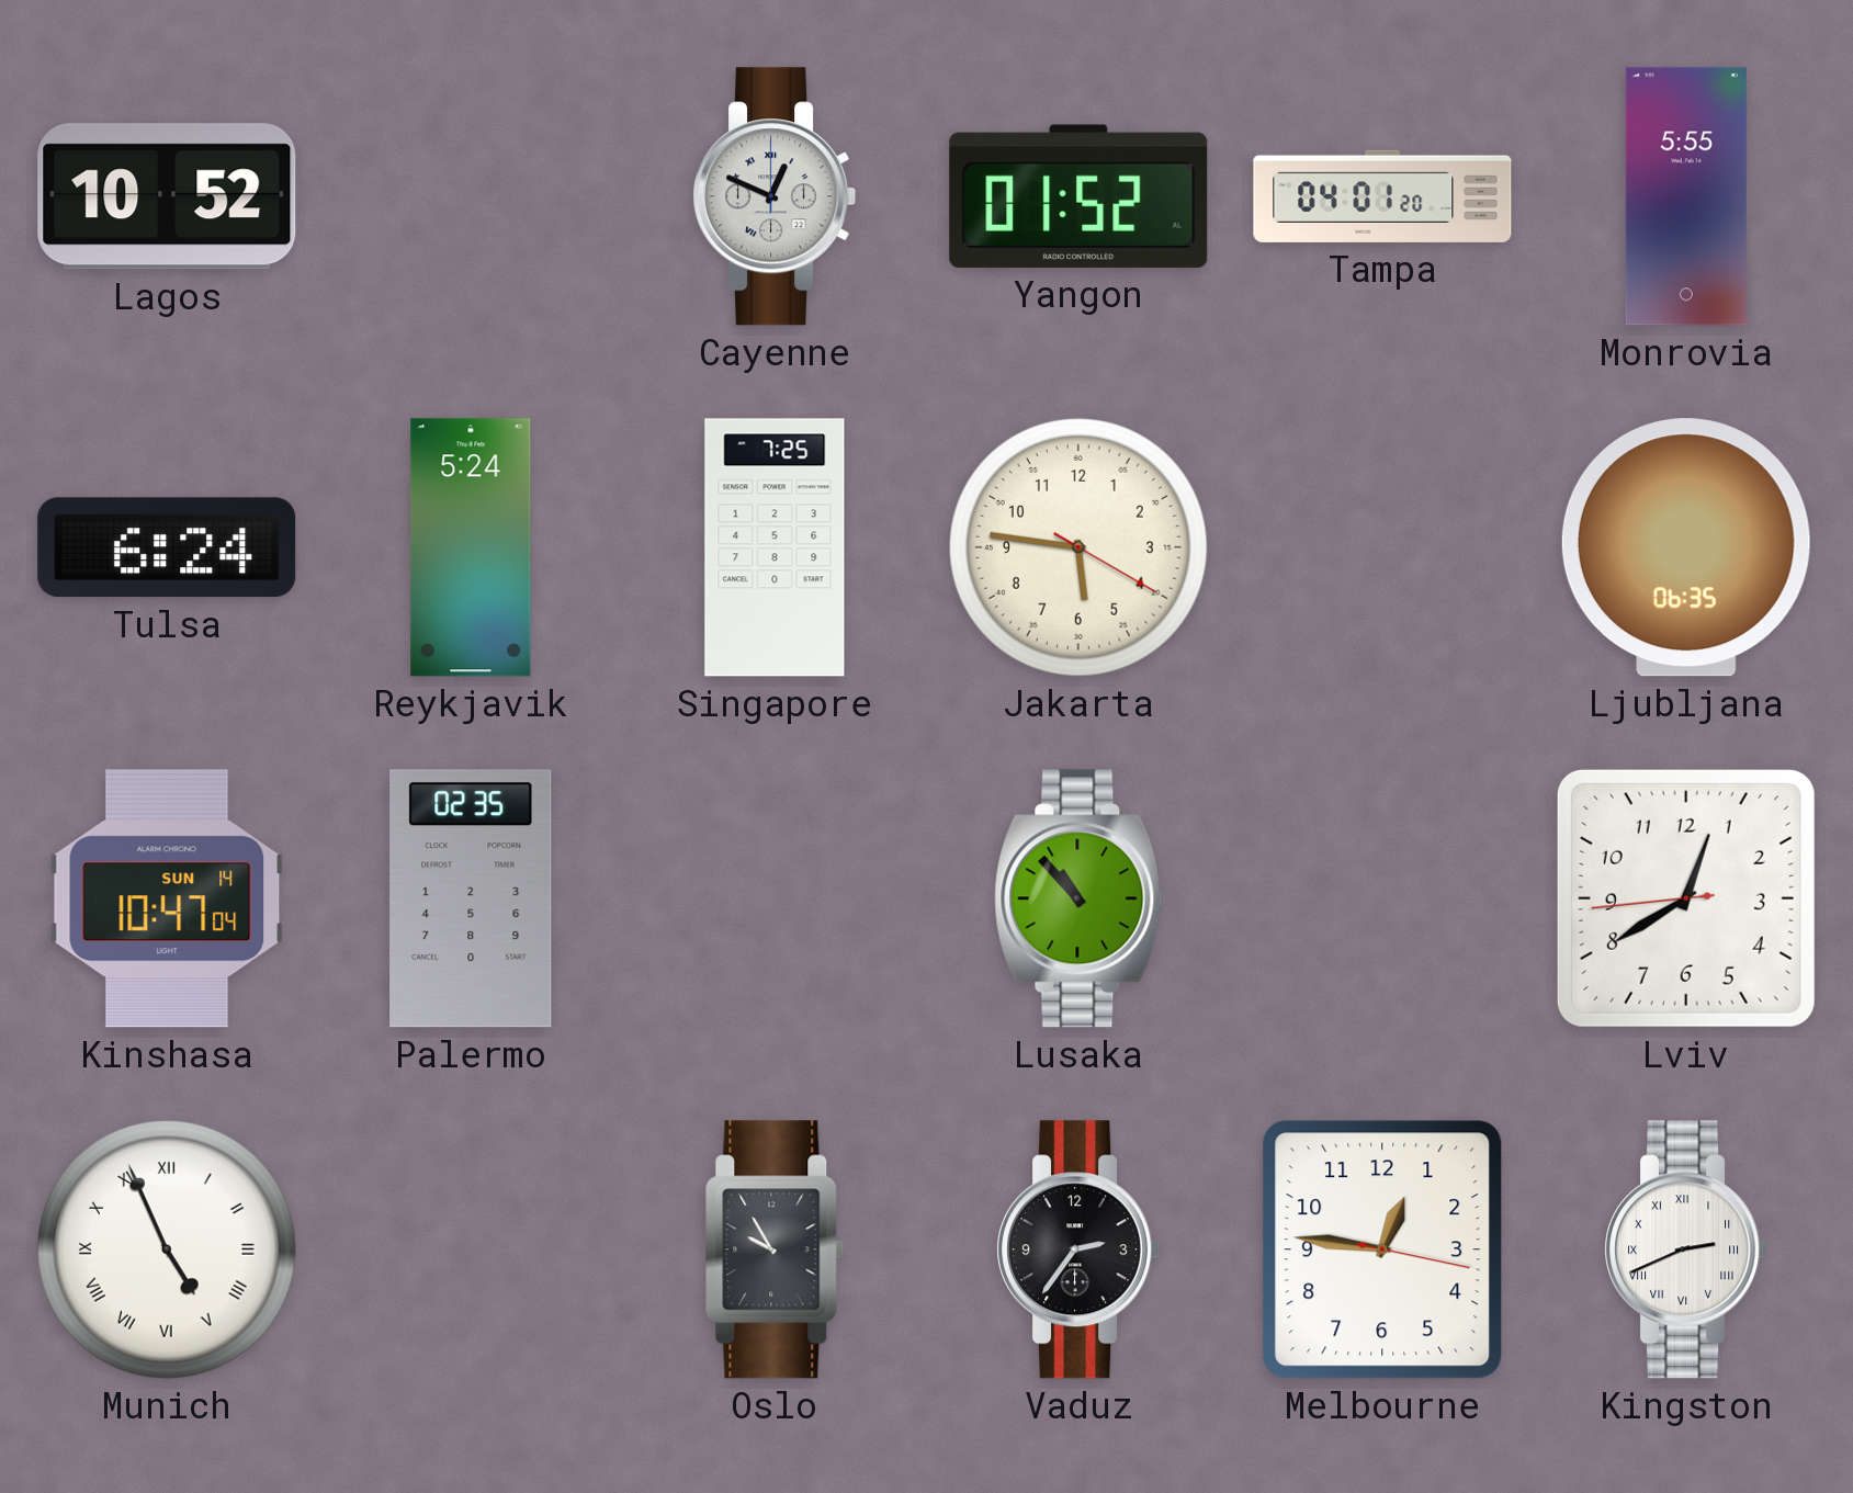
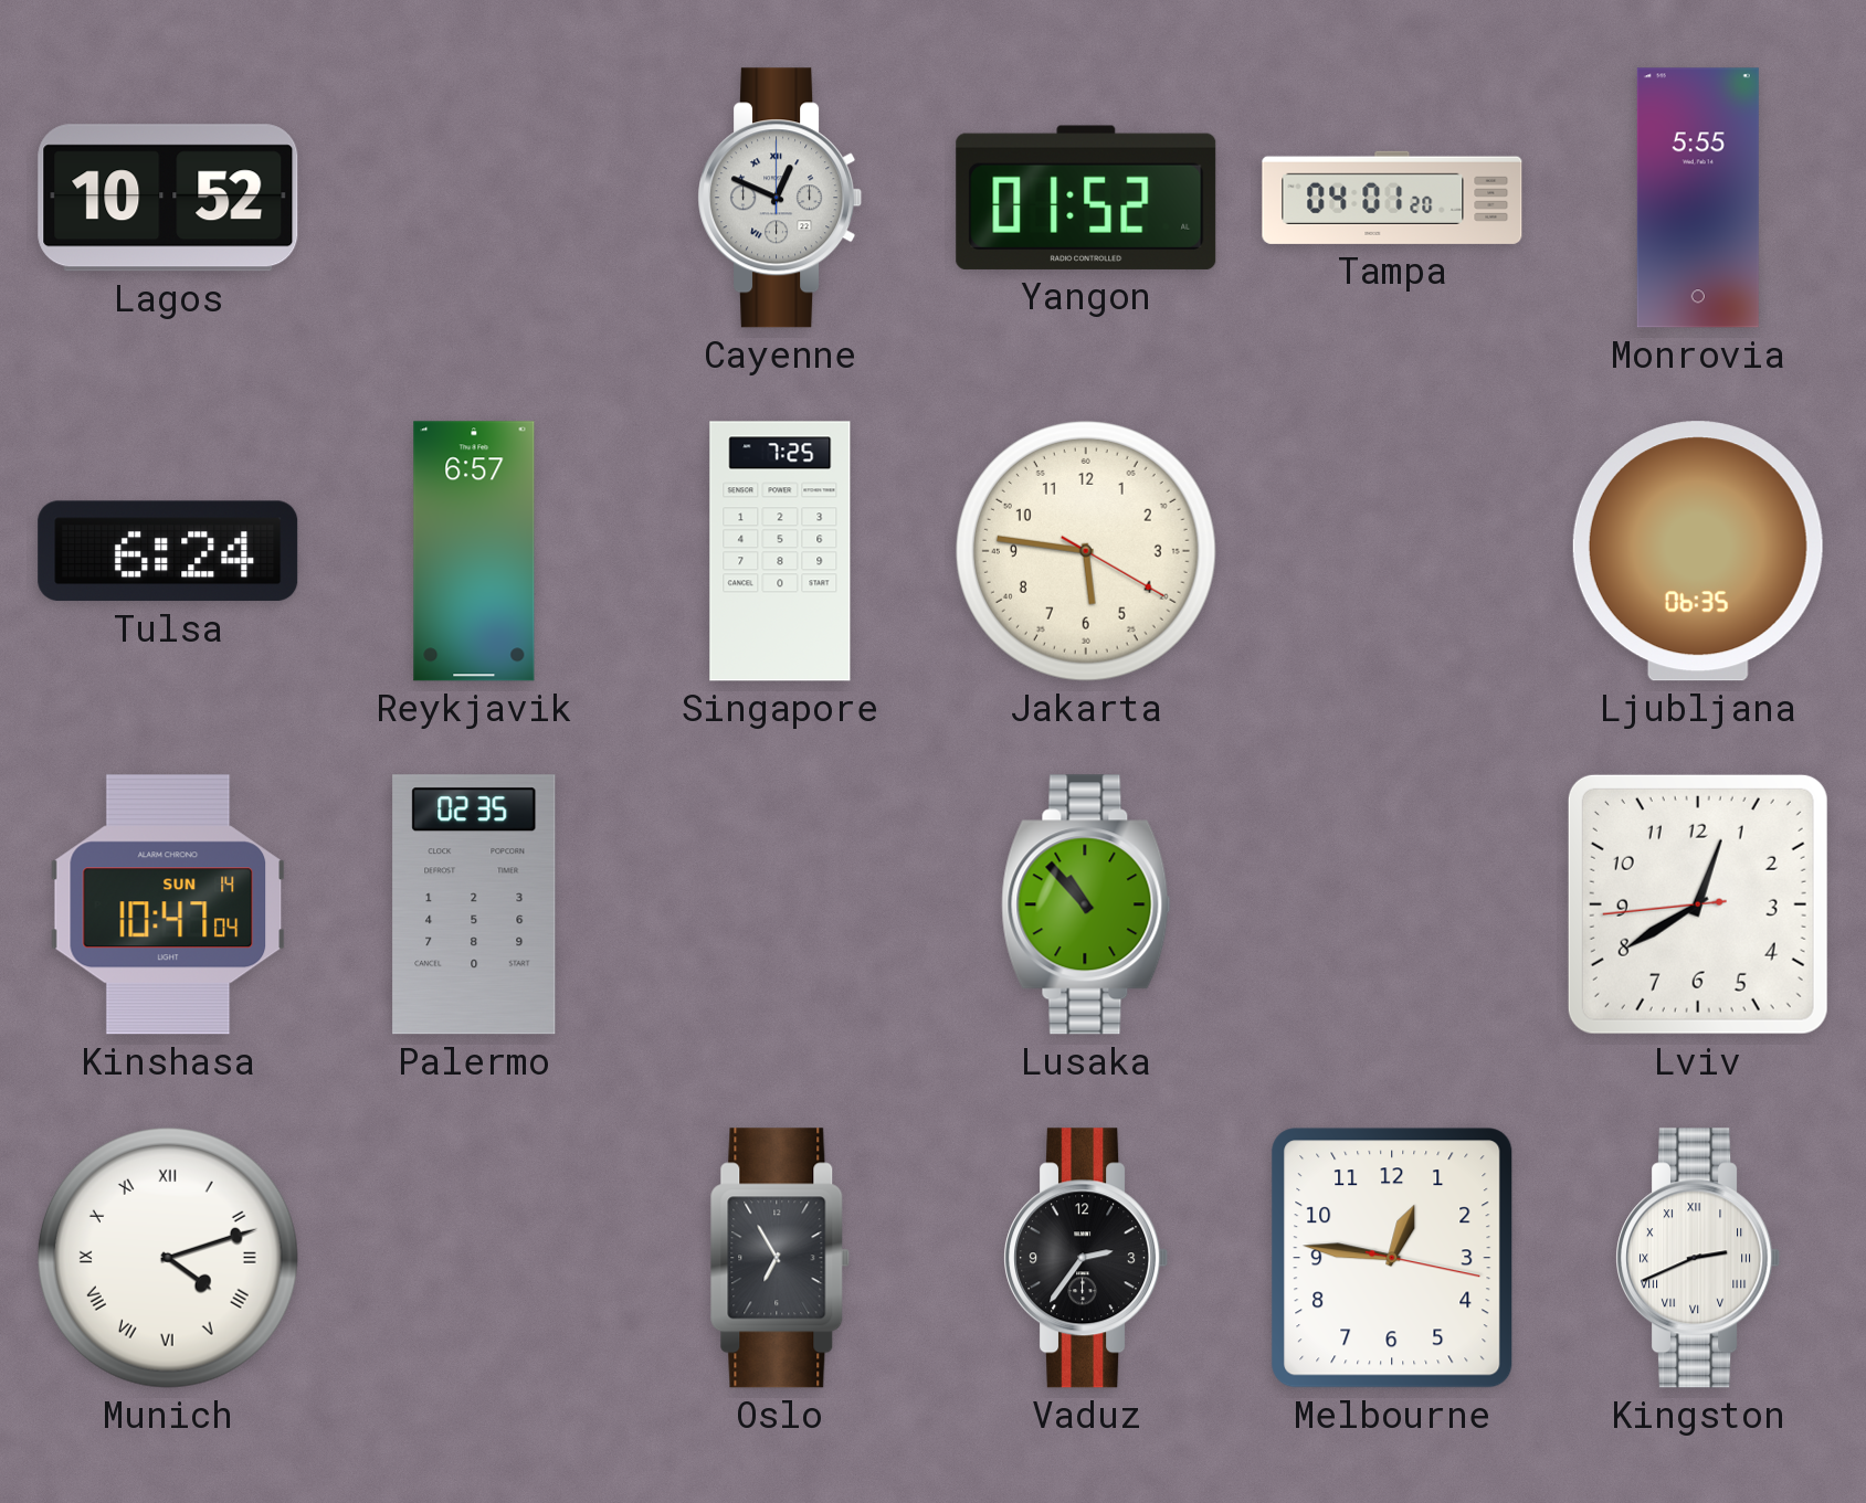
Reykjavik: 5:24 -> 6:57
Munich: 4:56 -> 4:12
Oslo: 9:55 -> 6:55
